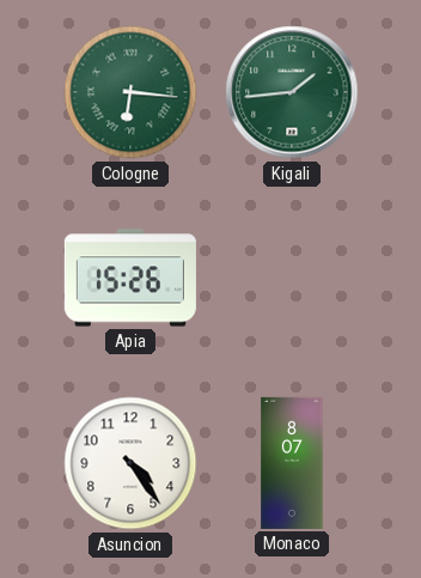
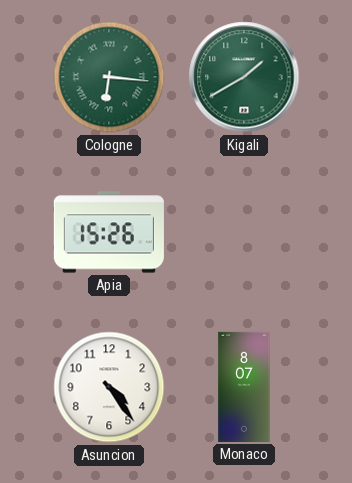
Kigali: 1:44 -> 1:40
